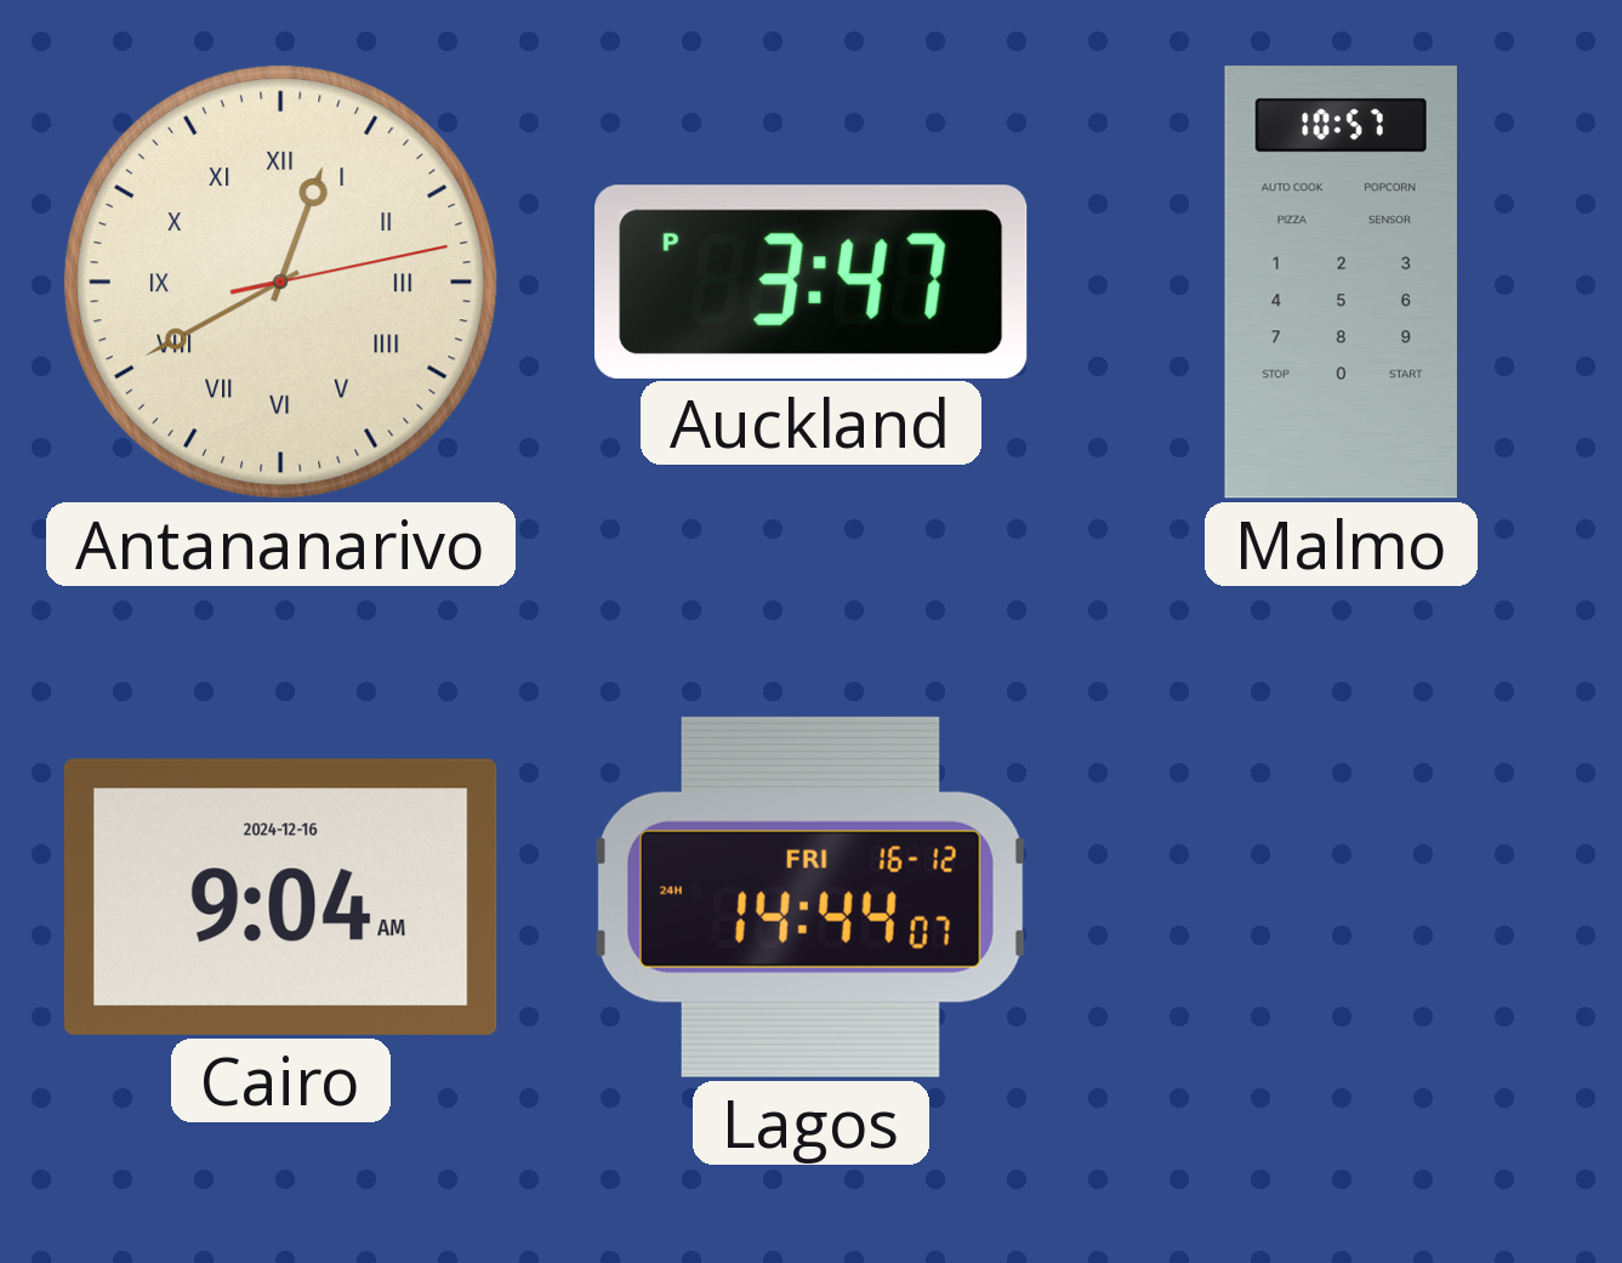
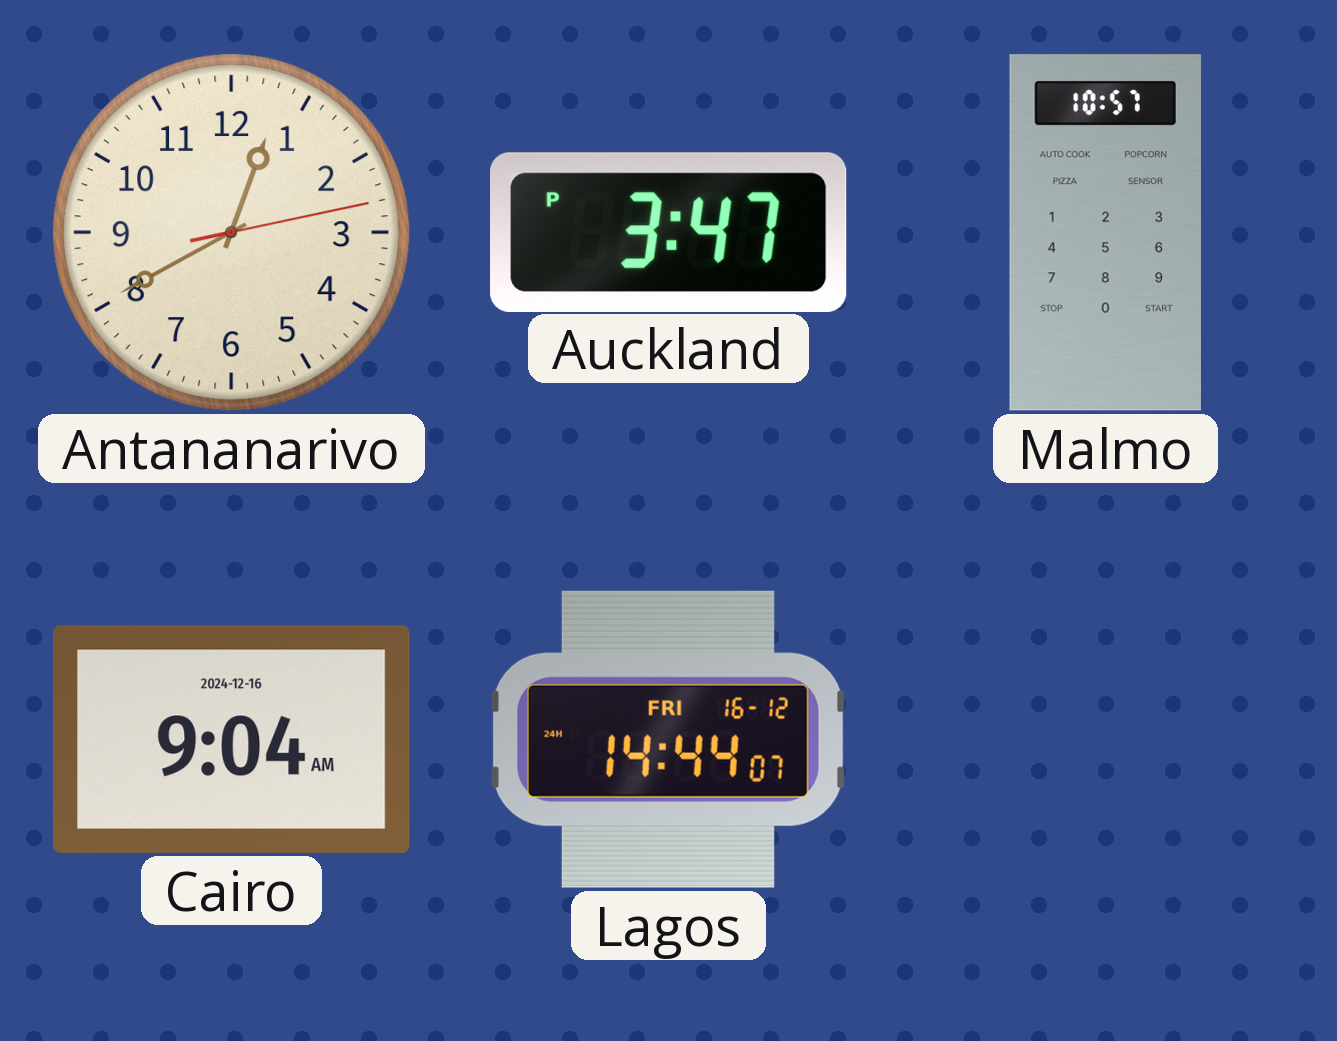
Antananarivo numerals: Roman -> Arabic
